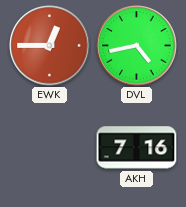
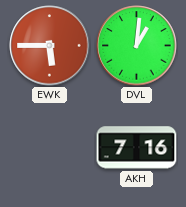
EWK: 12:45 -> 5:45
DVL: 4:43 -> 1:01
